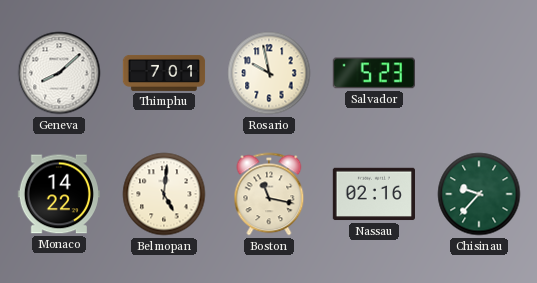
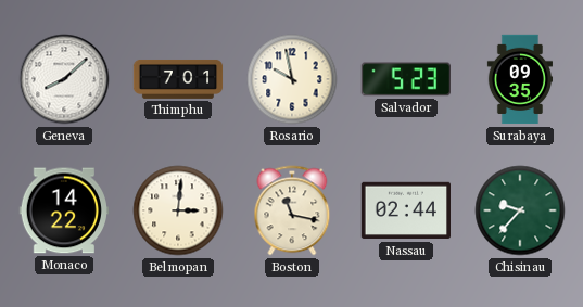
Surabaya: none -> 09:35
Belmopan: 5:01 -> 3:01
Nassau: 02:16 -> 02:44
